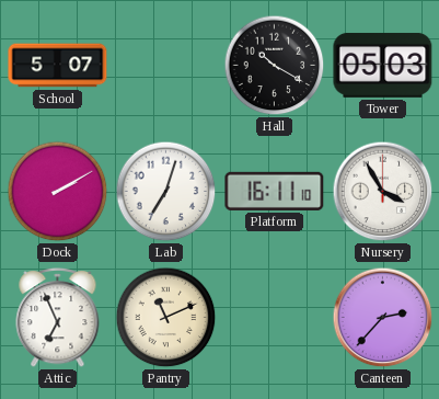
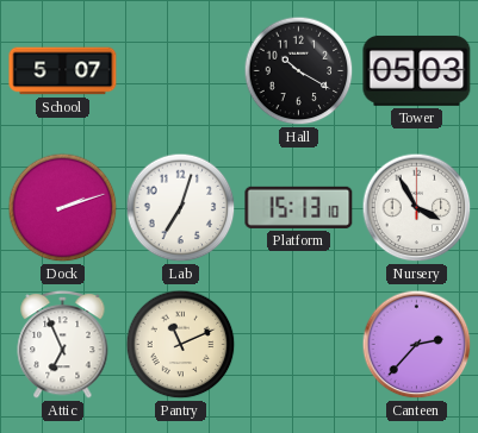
Dock: 2:10 -> 2:12
Platform: 16:11 -> 15:13
